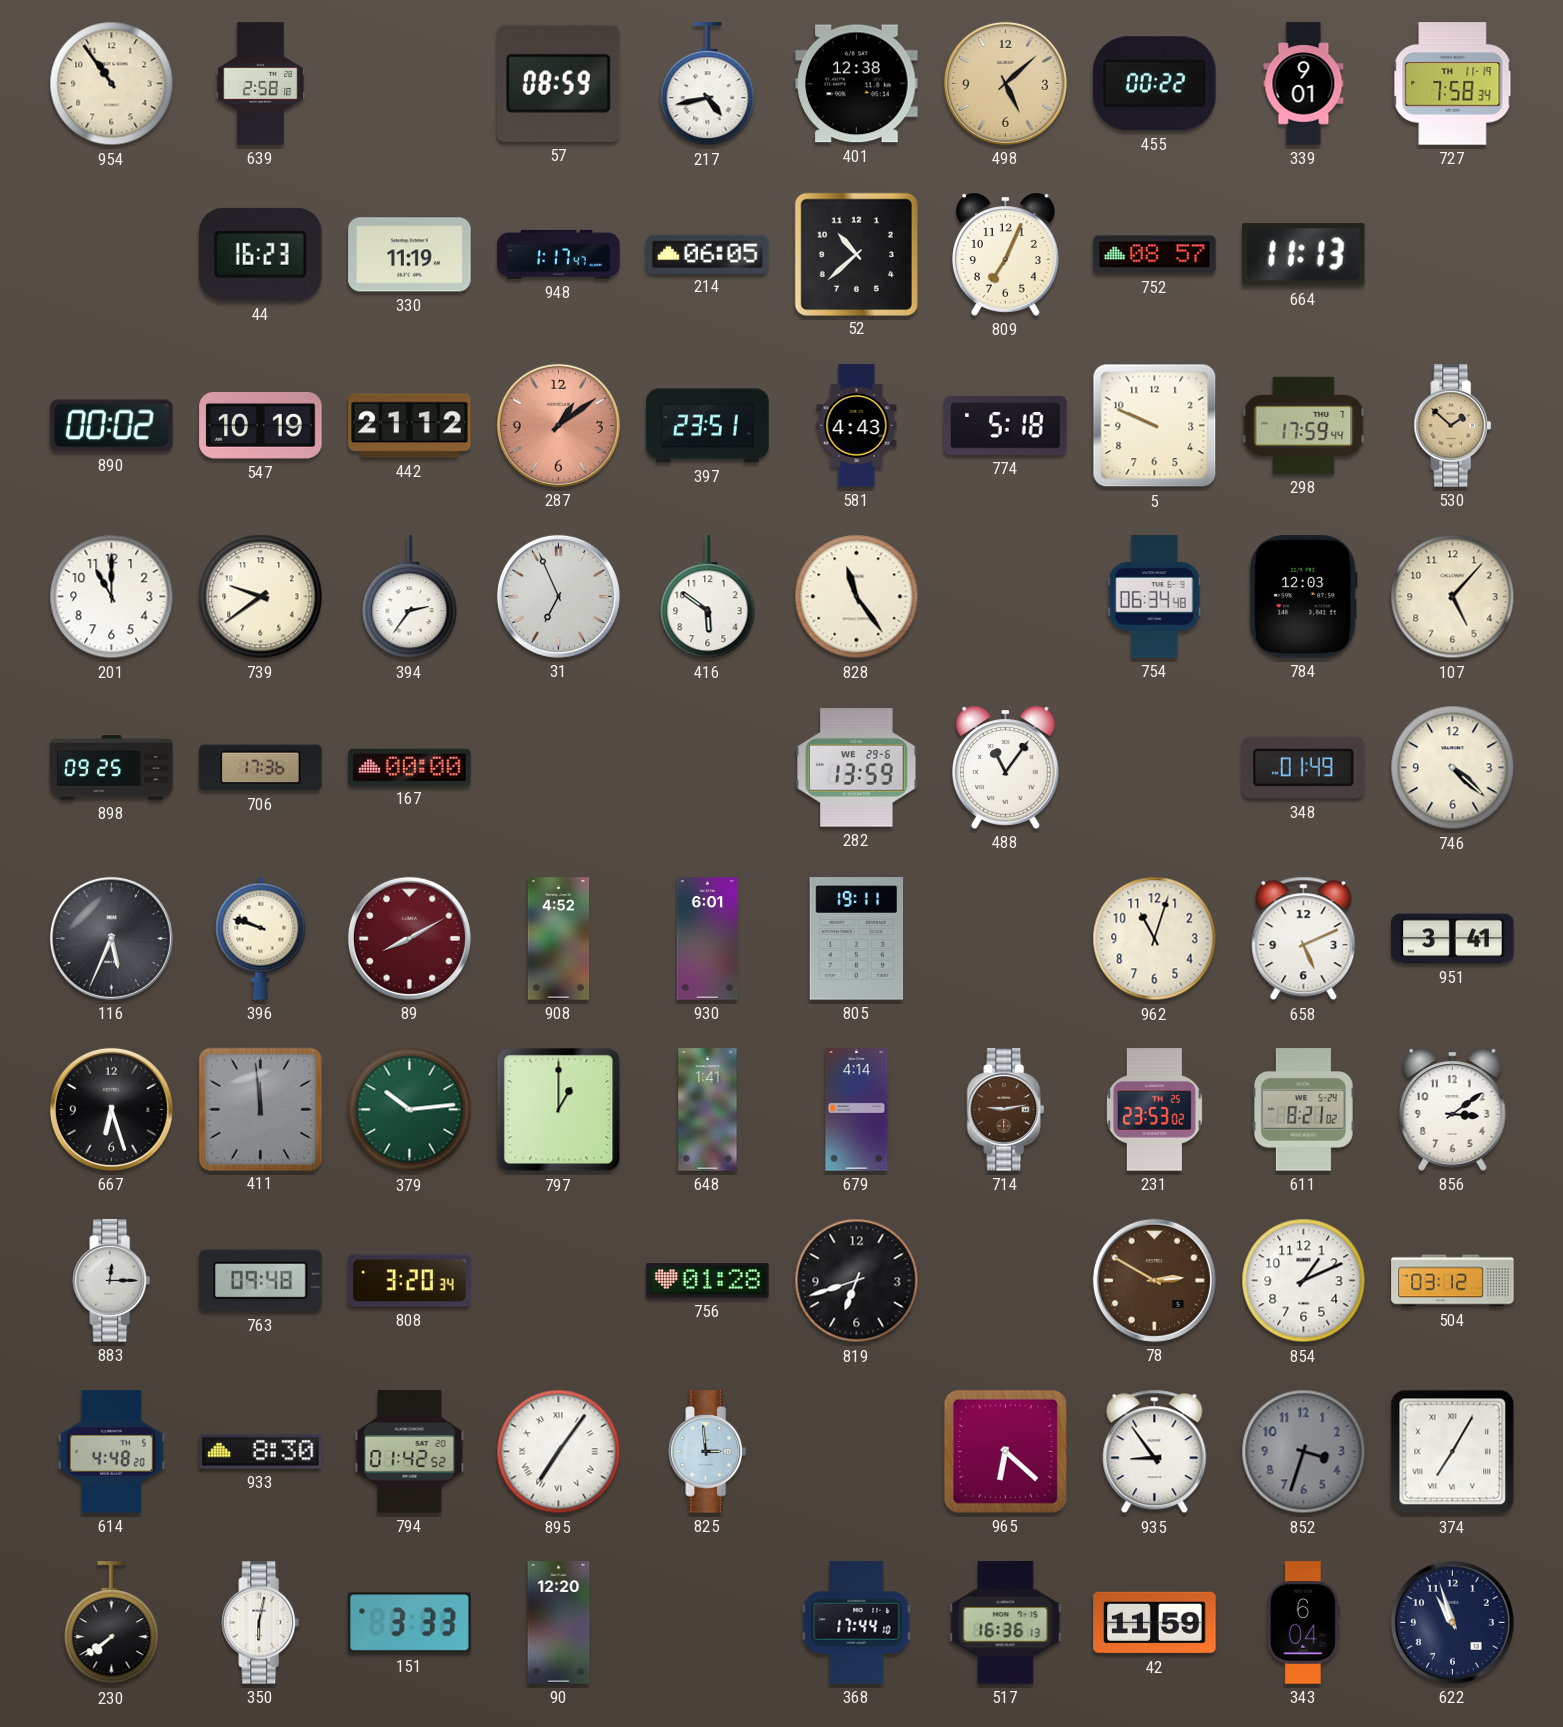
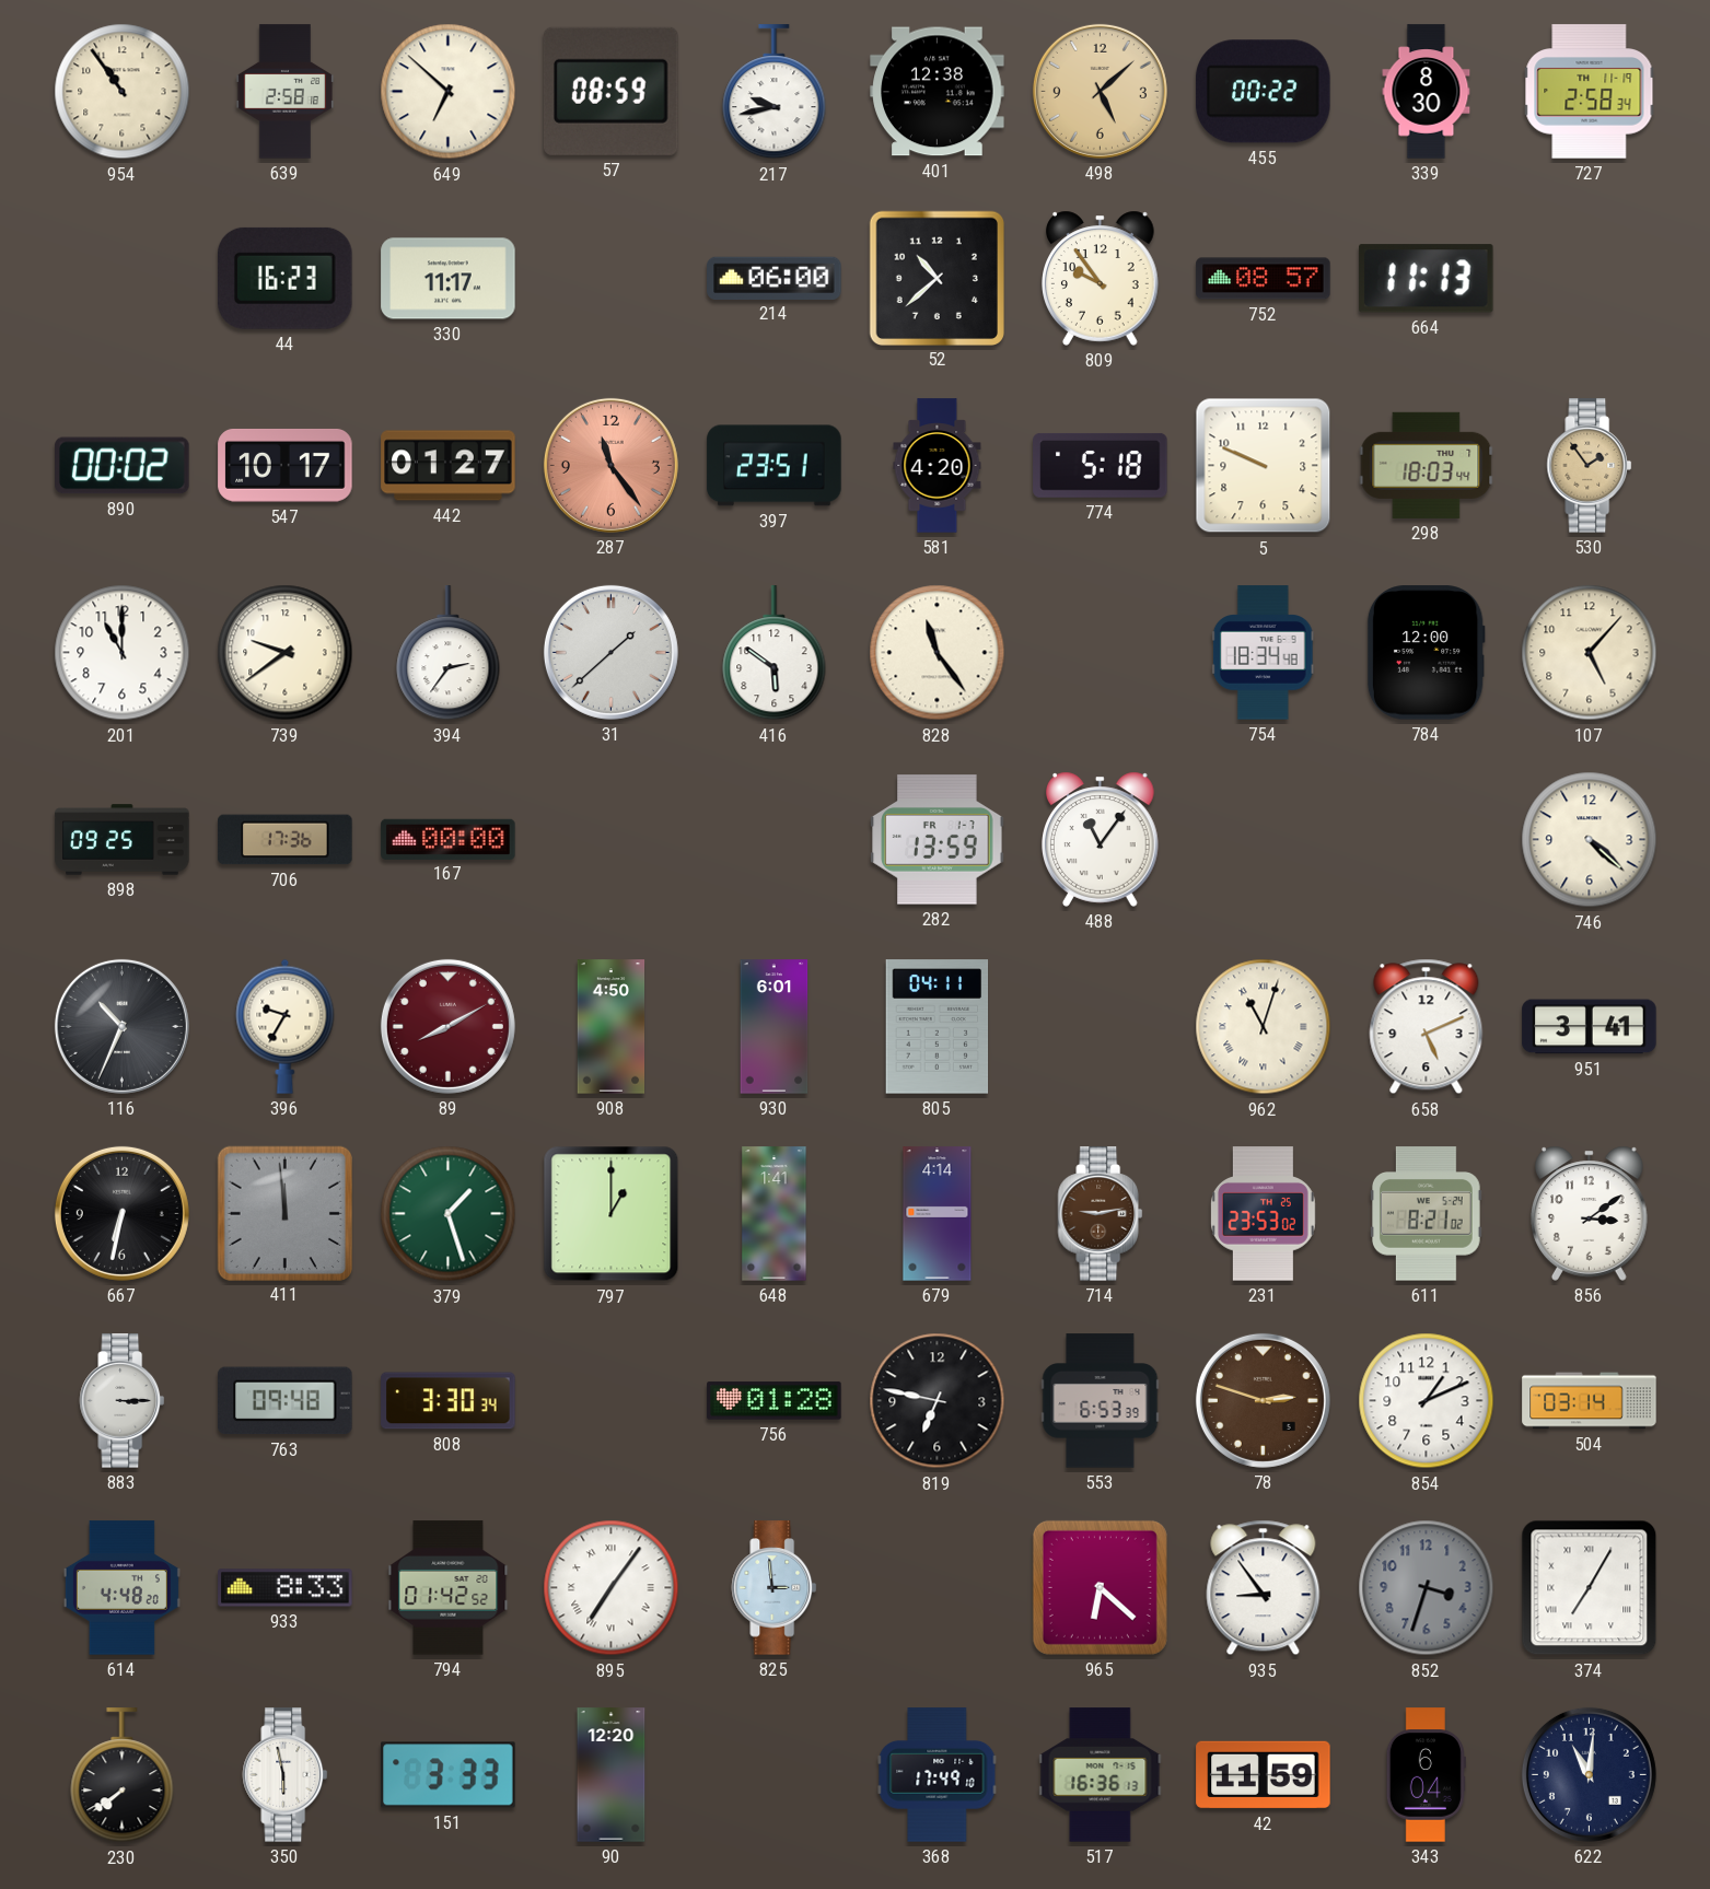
649: none -> 6:52
217: 4:43 -> 9:43
339: 9:01 -> 8:30
727: 7:58 -> 2:58
330: 11:19 -> 11:17
948: 1:17 -> none
214: 06:05 -> 06:00
809: 7:04 -> 9:54
547: 10:19 -> 10:17
442: 21:12 -> 01:27
287: 1:09 -> 11:24
581: 4:43 -> 4:20
298: 17:59 -> 18:03
530: 1:52 -> 1:54
31: 6:56 -> 1:38
754: 06:34 -> 18:34
784: 12:03 -> 12:00
282 date: WE 29-6 -> FR 1-7
348: 01:49 -> none
116: 5:34 -> 10:34
396: 9:48 -> 9:35
908: 4:52 -> 4:50
805: 19:11 -> 04:11
962 numerals: Arabic -> Roman
667: 6:27 -> 6:32
379: 10:14 -> 1:27
883: 12:15 -> 3:15
808: 3:20 -> 3:30
819: 6:42 -> 6:47
553: none -> 6:53
78: 2:50 -> 2:48
504: 03:12 -> 03:14
933: 8:30 -> 8:33
350: 6:02 -> 5:58
368: 17:44 -> 17:49
622: 10:57 -> 11:01
